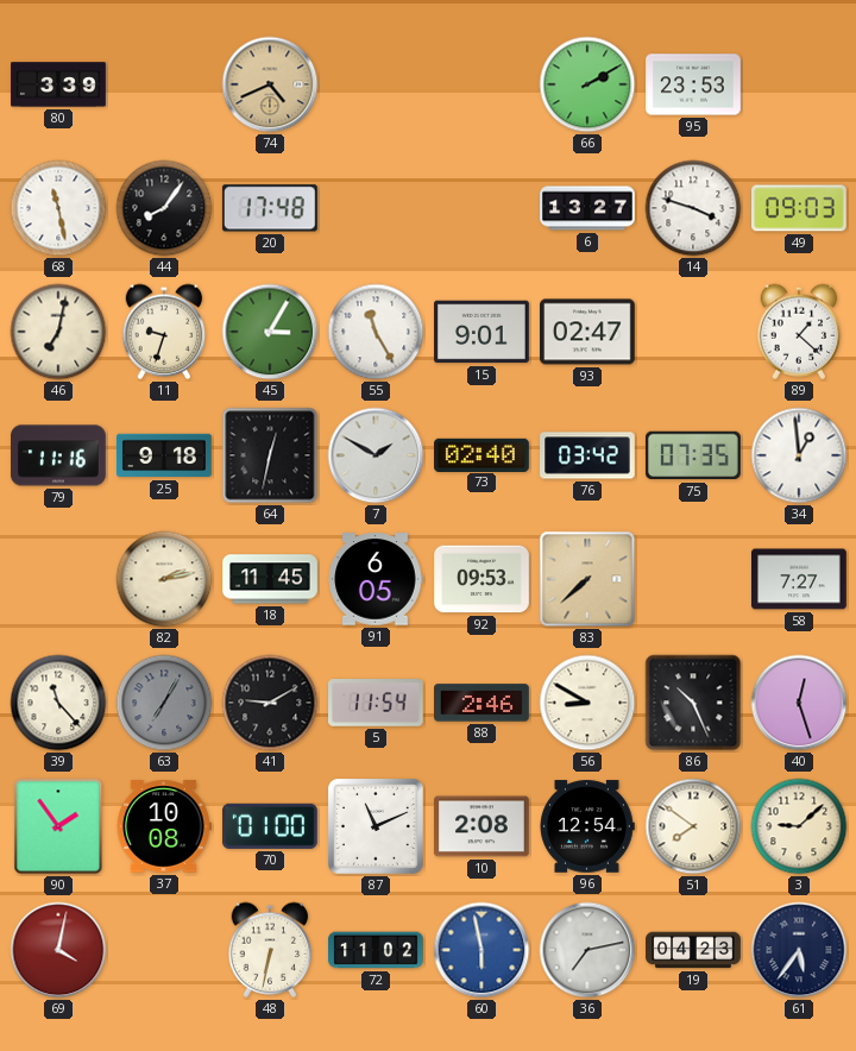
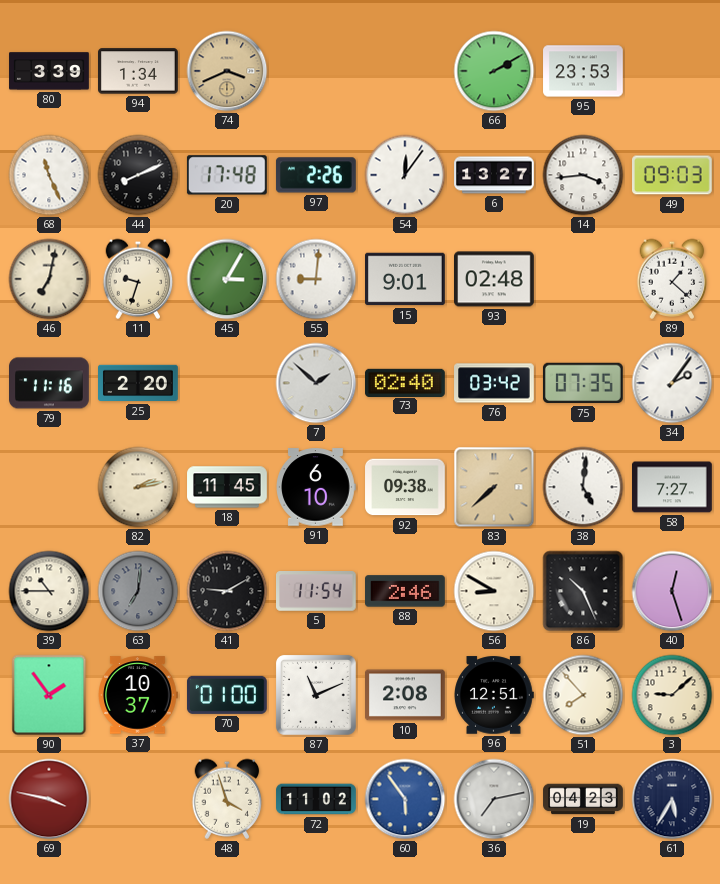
94: none -> 1:34
74: 4:41 -> 3:41
68: 11:28 -> 11:26
44: 8:06 -> 8:11
97: none -> 2:26
54: none -> 12:06
14: 3:48 -> 3:44
55: 11:25 -> 9:01
93: 02:47 -> 02:48
25: 9:18 -> 2:20
64: 12:32 -> none
7: 1:50 -> 1:52
34: 12:59 -> 2:06
91: 6:05 -> 6:10
92: 09:53 -> 09:38
38: none -> 5:01
39: 11:23 -> 10:45
63: 7:05 -> 7:01
37: 10:08 -> 10:37
96: 12:54 -> 12:51
51: 7:51 -> 7:53
69: 4:02 -> 3:47
48: 6:32 -> 3:57
60: 5:58 -> 5:54
61: 5:36 -> 5:35
